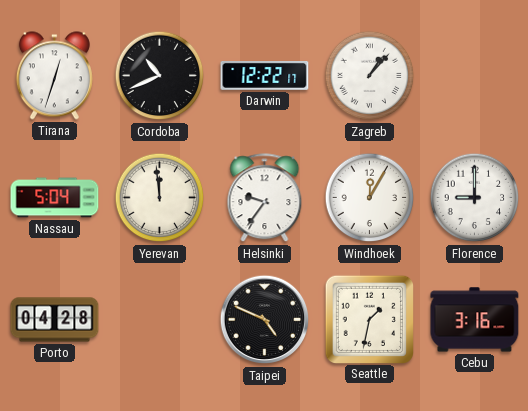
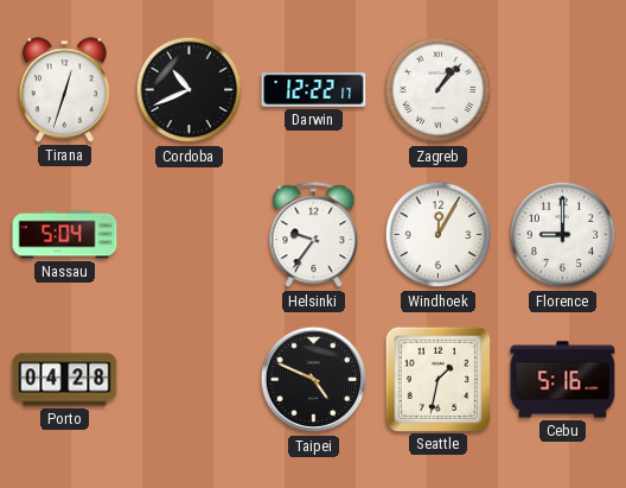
Yerevan: 11:59 -> none
Cebu: 3:16 -> 5:16
